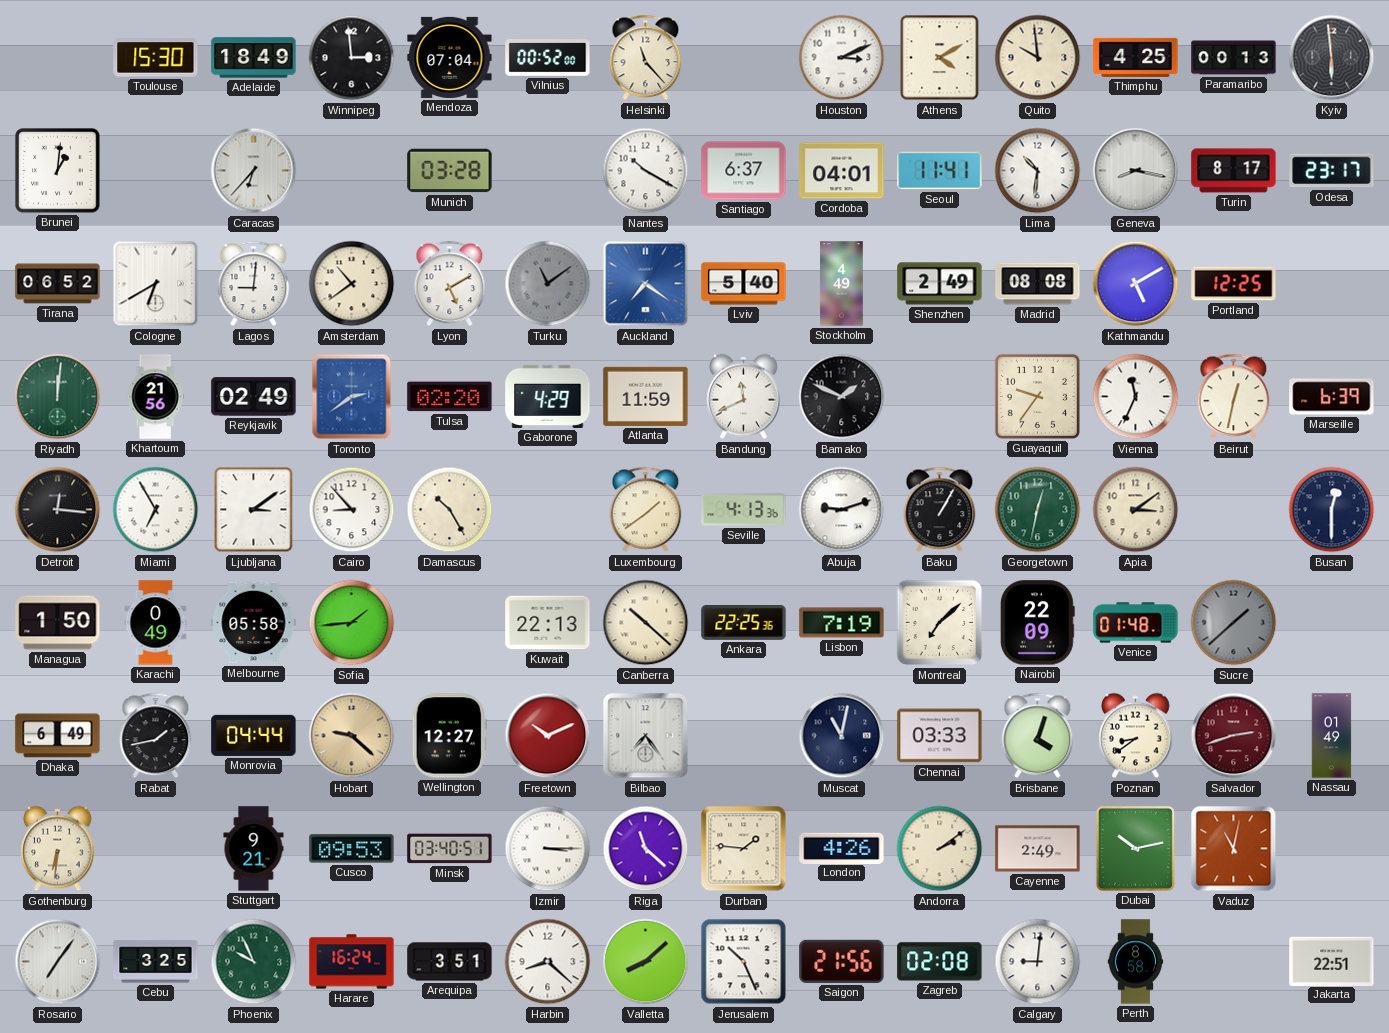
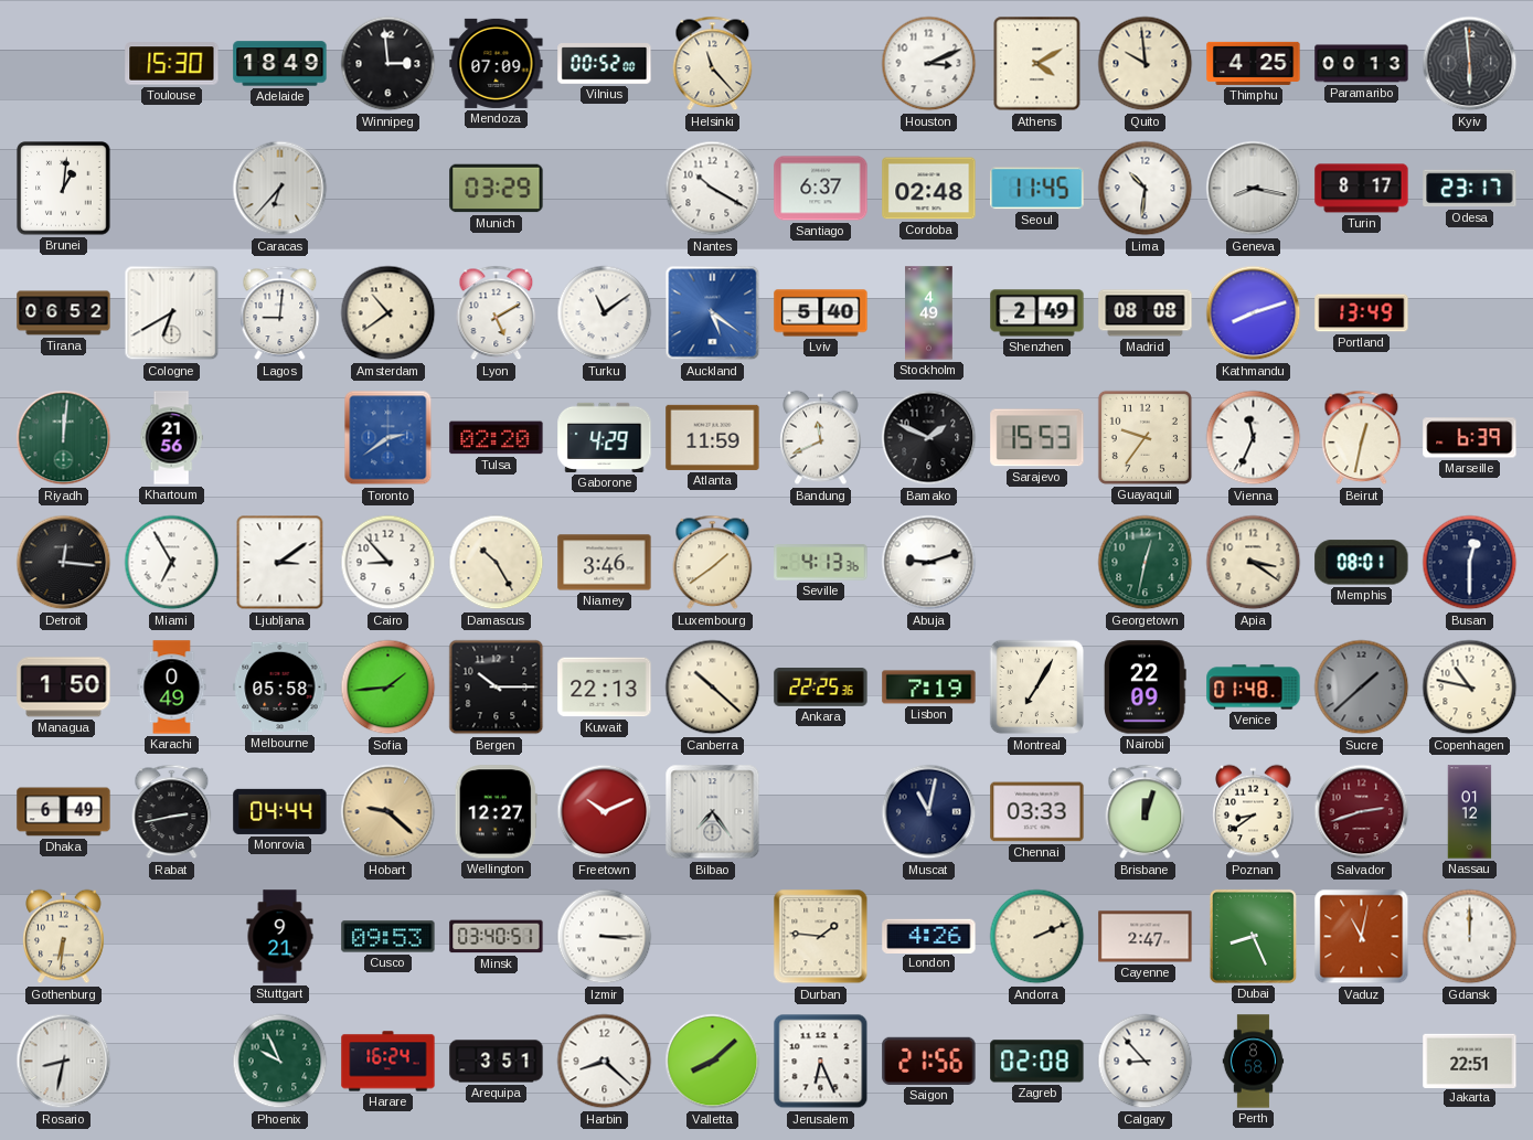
Mendoza: 07:04 -> 07:09
Munich: 03:28 -> 03:29
Cordoba: 04:01 -> 02:48
Seoul: 11:41 -> 11:45
Turku dial: grey -> white
Auckland: 7:21 -> 5:21
Kathmandu: 5:10 -> 8:12
Portland: 12:25 -> 13:49
Reykjavik: 02:49 -> none
Sarajevo: none -> 15:53
Niamey: none -> 3:46
Baku: 1:05 -> none
Apia: 3:09 -> 3:21
Memphis: none -> 08:01
Bergen: none -> 10:15
Montreal: 7:08 -> 7:05
Copenhagen: none -> 10:47
Rabat: 1:43 -> 2:43
Brisbane: 4:03 -> 12:03
Nassau: 01:49 -> 01:12
Riga: 11:22 -> none
Andorra: 2:09 -> 2:11
Cayenne: 2:49 -> 2:47
Dubai: 10:13 -> 8:26
Gdansk: none -> 12:00
Rosario: 7:06 -> 8:32
Cebu: 3:25 -> none
Jerusalem: 10:26 -> 6:26
Calgary: 9:01 -> 8:53
